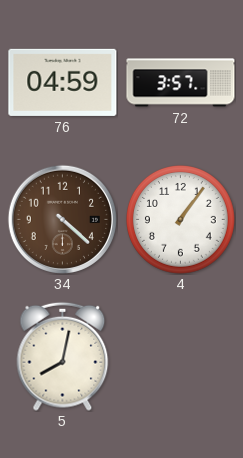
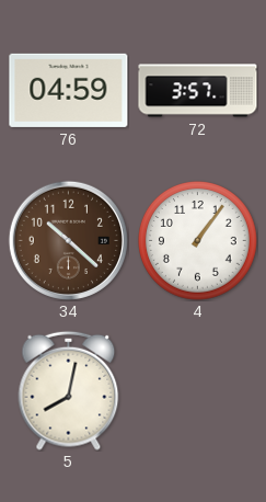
34: 4:22 -> 10:22
